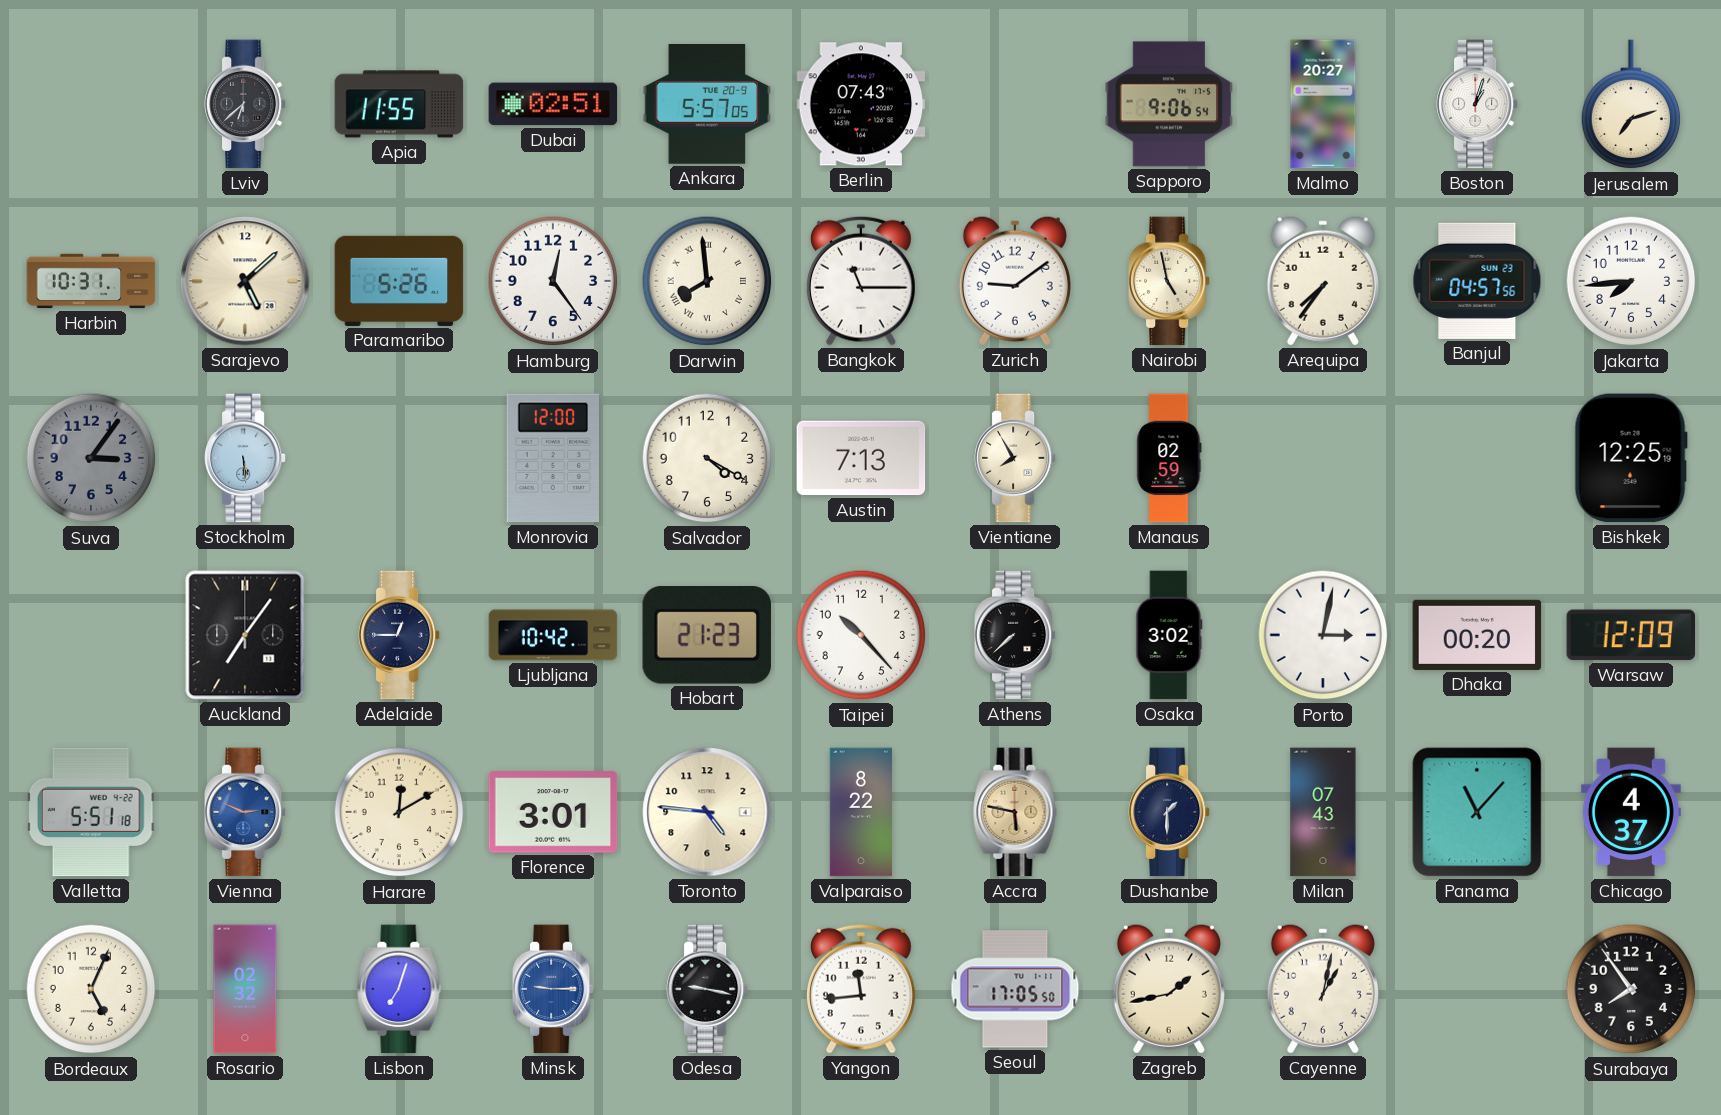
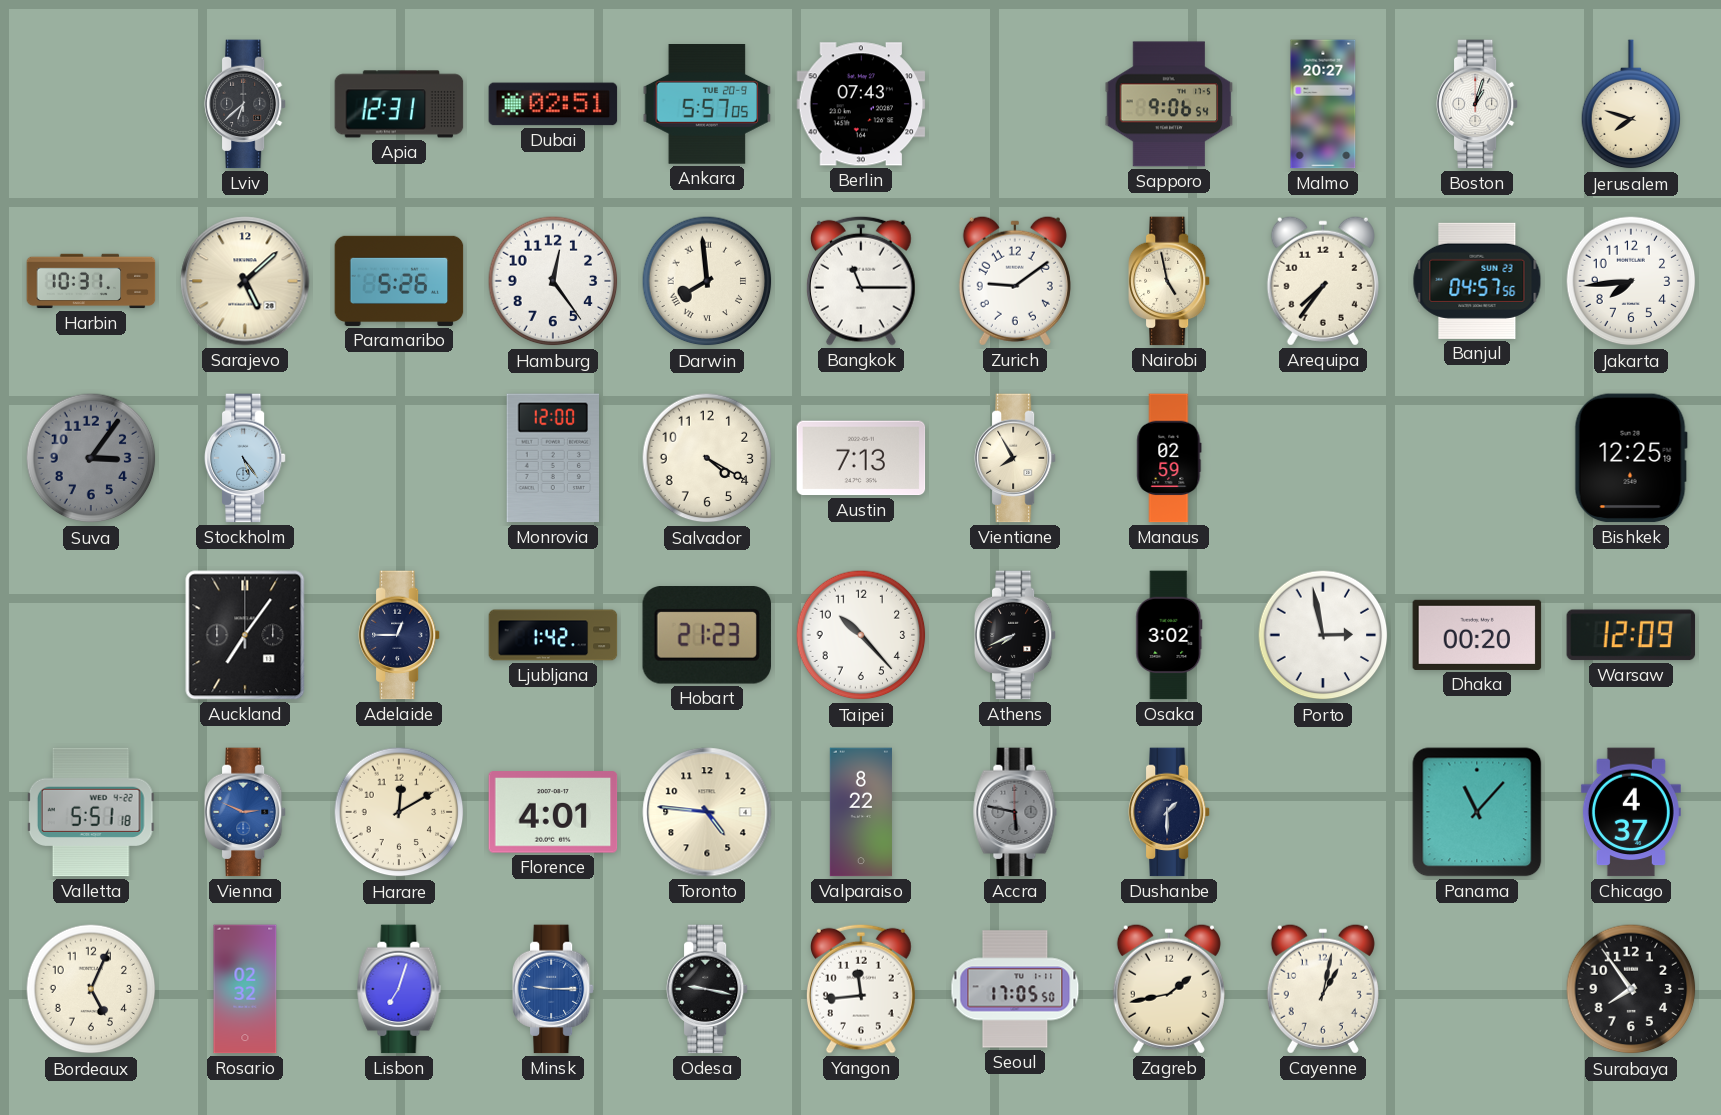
Apia: 11:55 -> 12:31
Jerusalem: 7:12 -> 7:48
Stockholm: 5:29 -> 5:24
Ljubljana: 10:42 -> 1:42
Athens: 7:38 -> 7:41
Porto: 3:02 -> 2:58
Florence: 3:01 -> 4:01
Accra dial: champagne -> grey
Milan: 07:43 -> none
